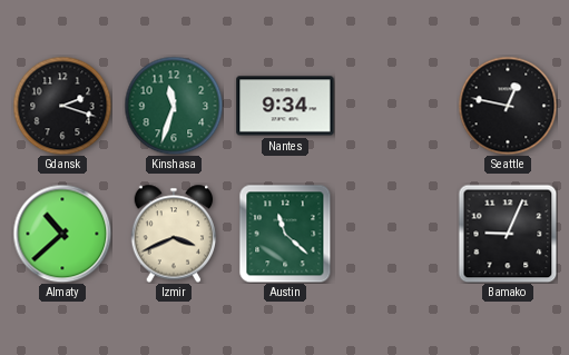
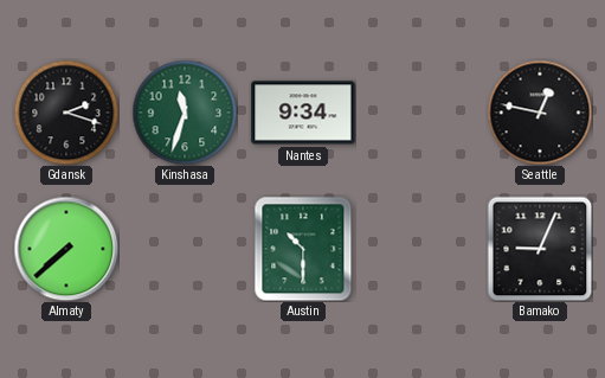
Almaty: 10:38 -> 7:38
Izmir: 3:41 -> none
Austin: 11:22 -> 10:30
